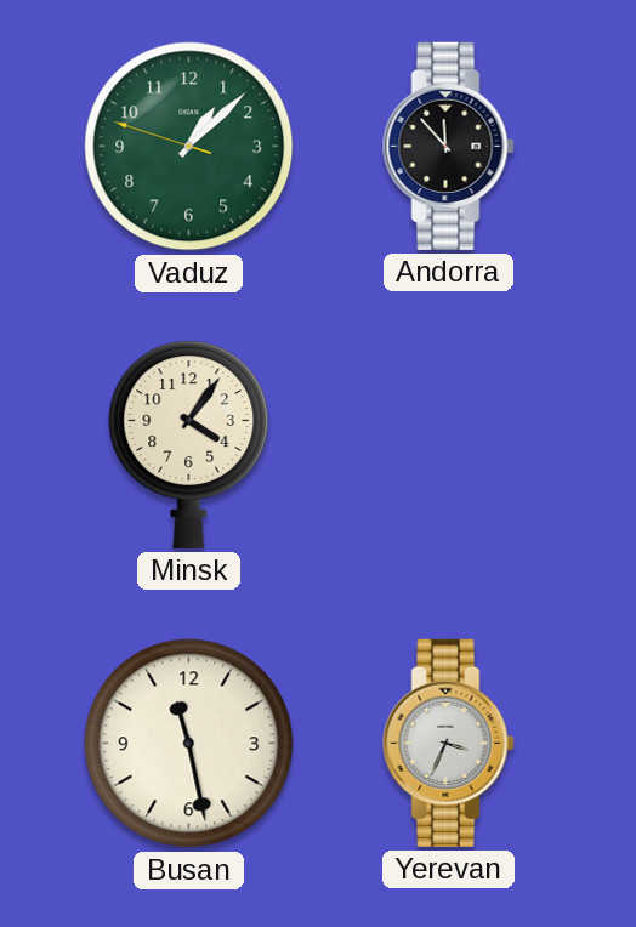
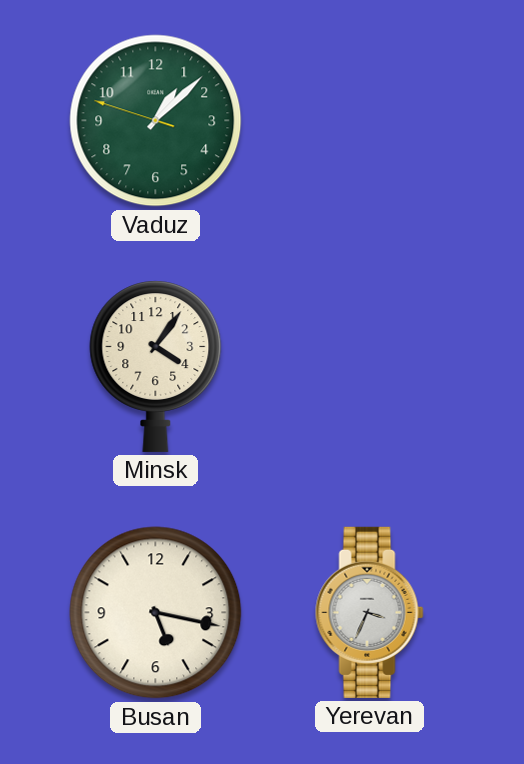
Andorra: 11:53 -> none
Busan: 11:28 -> 5:17
